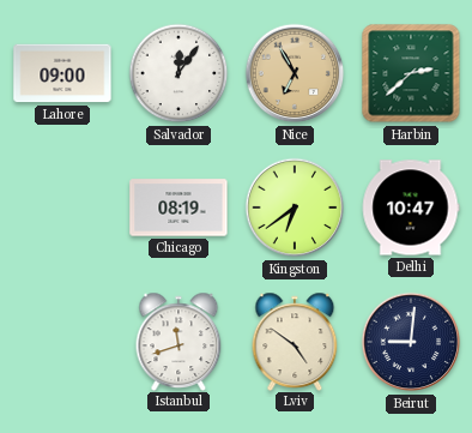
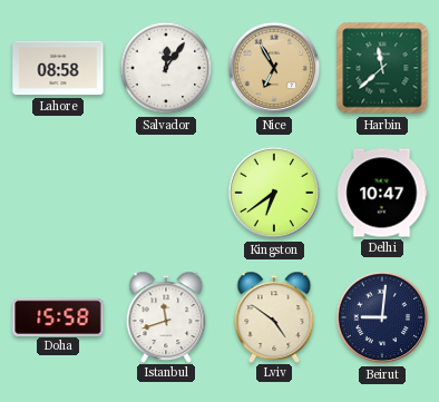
Lahore: 09:00 -> 08:58
Harbin: 2:38 -> 11:38
Chicago: 08:19 -> none
Doha: none -> 15:58
